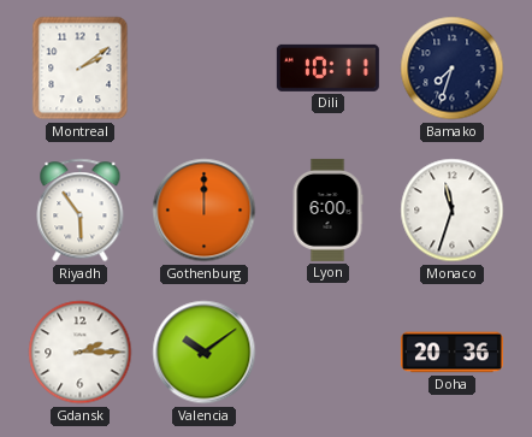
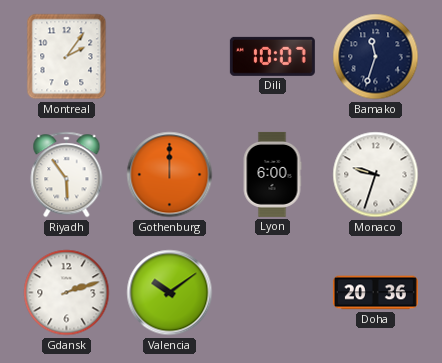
Montreal: 2:09 -> 2:06
Dili: 10:11 -> 10:07
Bamako: 7:33 -> 11:33
Monaco: 11:33 -> 9:33
Gdansk: 2:15 -> 2:12
